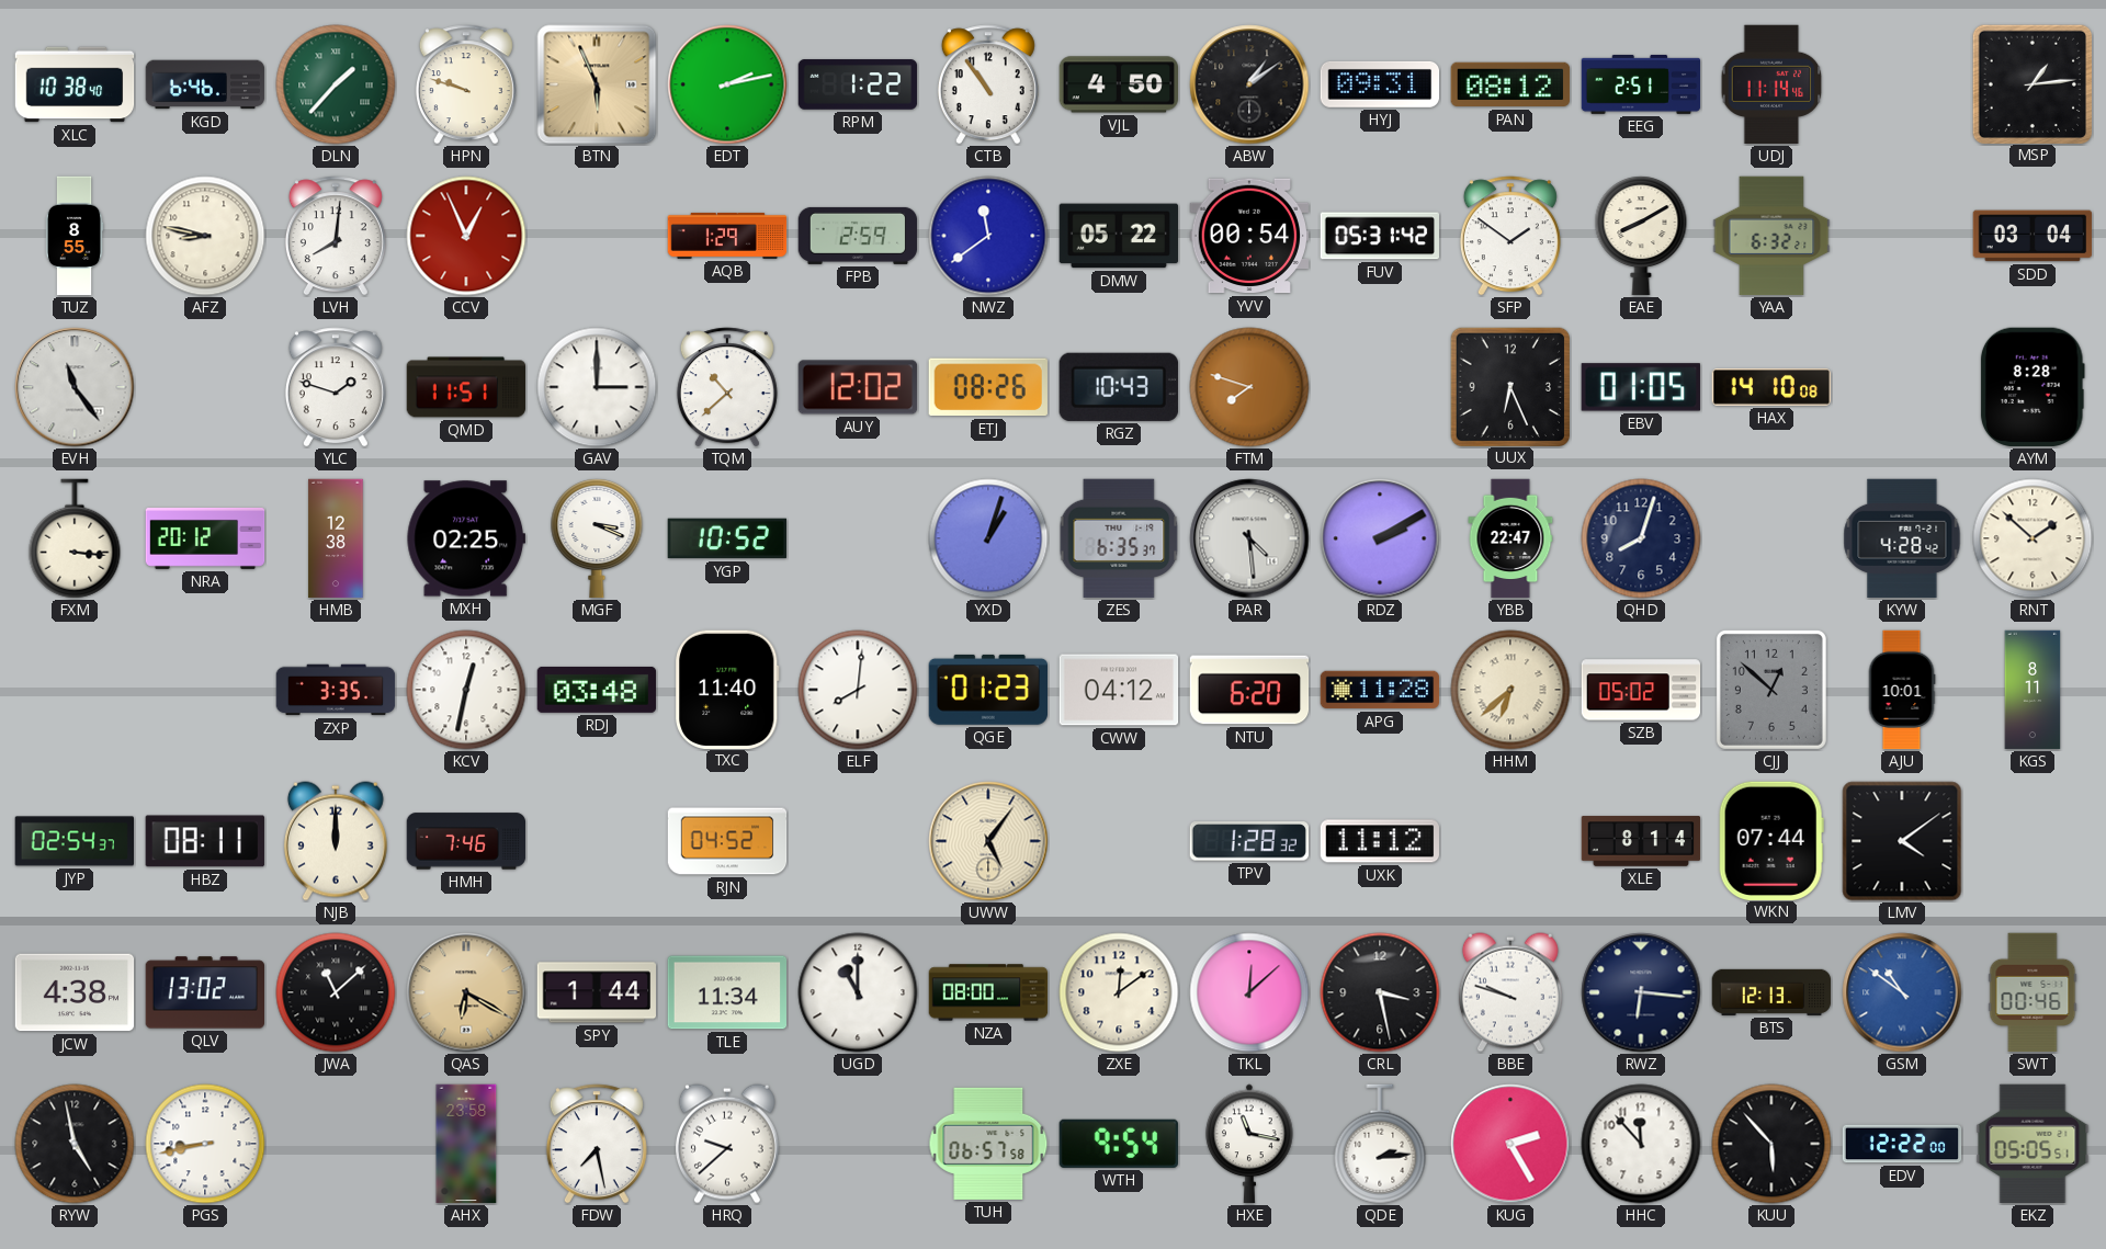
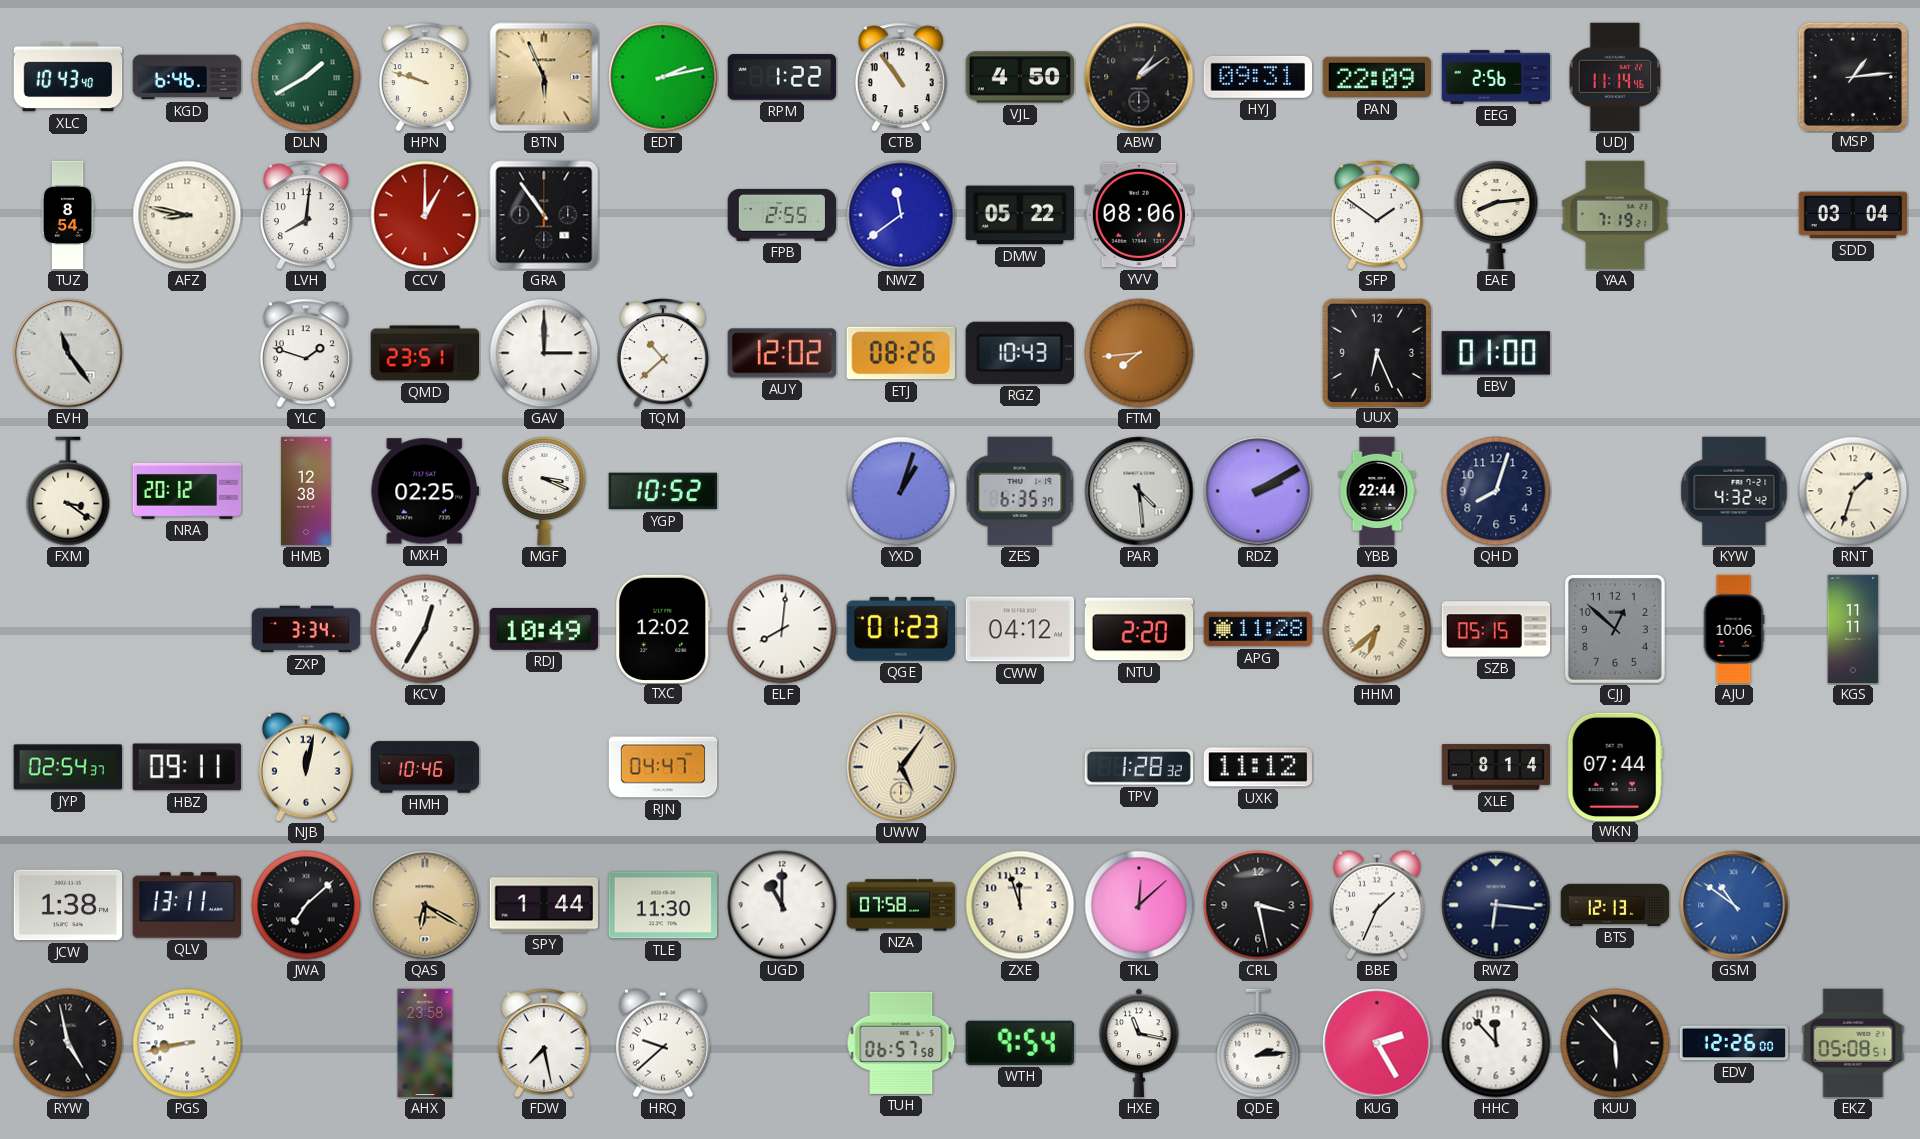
XLC: 10:38 -> 10:43
DLN: 1:37 -> 1:40
PAN: 08:12 -> 22:09
EEG: 2:51 -> 2:56
TUZ: 8:55 -> 8:54
CCV: 12:56 -> 1:00
GRA: none -> 10:54
AQB: 1:29 -> none
FPB: 2:59 -> 2:55
YVV: 00:54 -> 08:06
FUV: 05:31 -> none
EAE: 8:10 -> 8:14
YAA: 6:32 -> 7:19
QMD: 11:51 -> 23:51
FTM: 7:48 -> 7:44
EBV: 01:05 -> 01:00
HAX: 14:10 -> none
AYM: 8:28 -> none
FXM: 3:16 -> 3:21
YBB: 22:47 -> 22:44
KYW: 4:28 -> 4:32
RNT: 1:52 -> 1:33
ZXP: 3:35 -> 3:34
KCV: 12:32 -> 12:35
RDJ: 03:48 -> 10:49
TXC: 11:40 -> 12:02
NTU: 6:20 -> 2:20
SZB: 05:02 -> 05:15
AJU: 10:01 -> 10:06
KGS: 8:11 -> 11:11
HBZ: 08:11 -> 09:11
NJB: 12:00 -> 12:02
HMH: 7:46 -> 10:46
RJN: 04:52 -> 04:47
LMV: 4:09 -> none
JCW: 4:38 -> 1:38
QLV: 13:02 -> 13:11
JWA: 11:08 -> 7:08
TLE: 11:34 -> 11:30
NZA: 08:00 -> 07:58
ZXE: 12:09 -> 11:57
BBE: 9:48 -> 1:34
SWT: 00:46 -> none
EDV: 12:22 -> 12:26
EKZ: 05:05 -> 05:08
